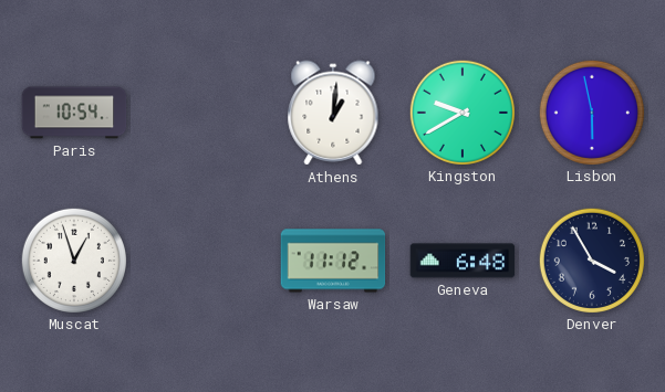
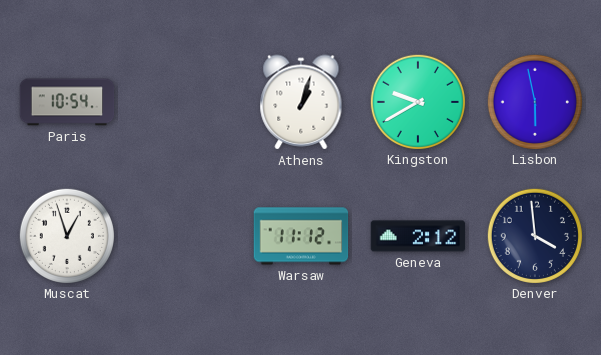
Athens: 1:01 -> 1:03
Geneva: 6:48 -> 2:12
Denver: 3:55 -> 3:59
